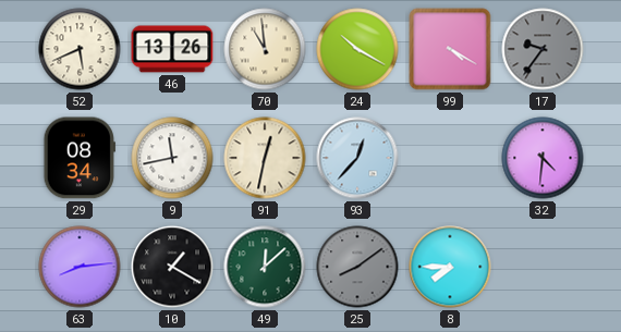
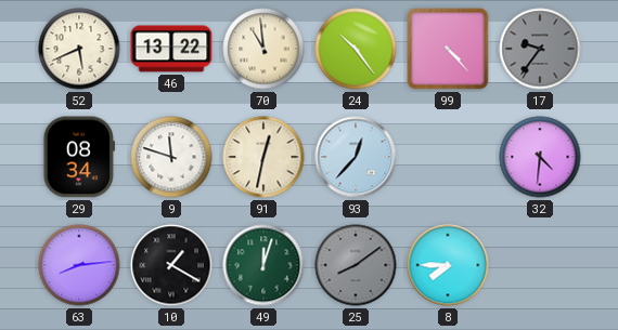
46: 13:26 -> 13:22
24: 10:20 -> 10:24
99: 4:20 -> 4:23
9: 11:43 -> 11:48
49: 12:08 -> 12:03
